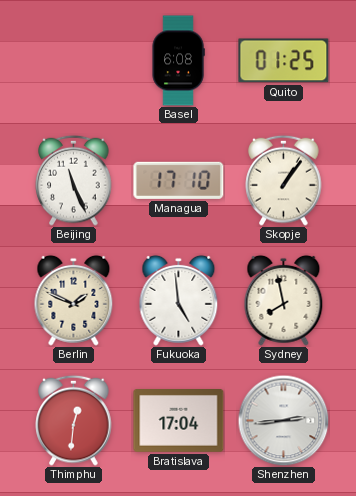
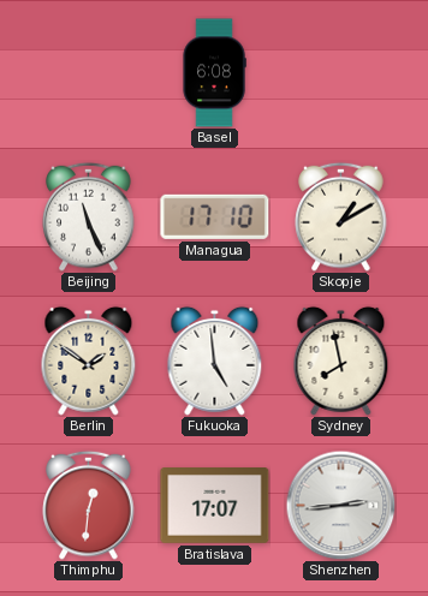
Quito: 01:25 -> none
Skopje: 1:06 -> 1:10
Berlin: 1:49 -> 1:51
Bratislava: 17:04 -> 17:07
